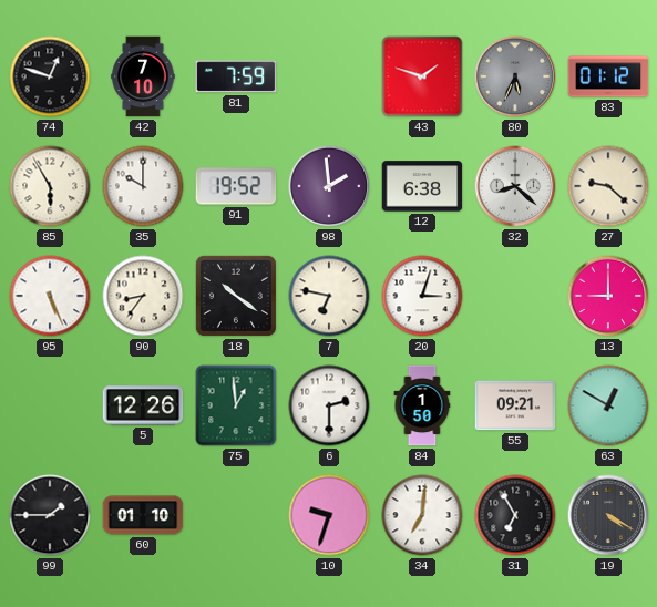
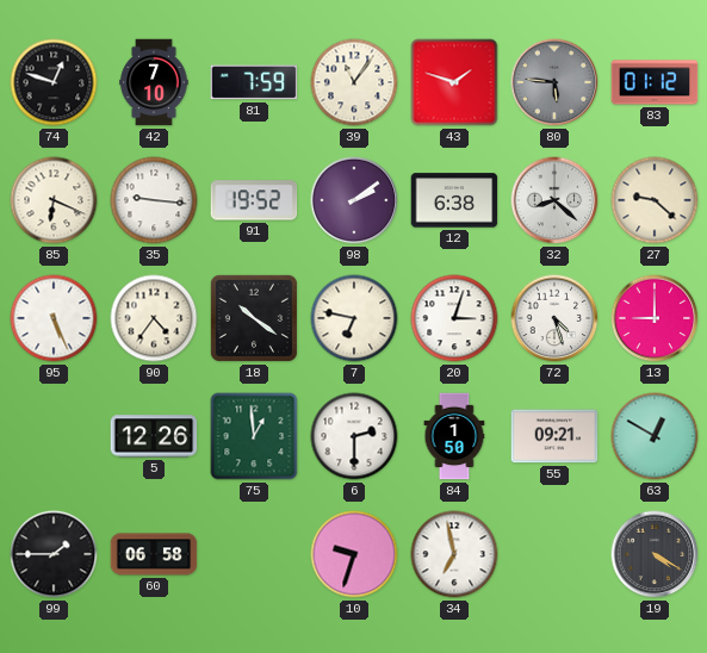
39: none -> 11:06
80: 5:34 -> 5:46
85: 5:55 -> 6:19
35: 10:00 -> 9:16
98: 1:59 -> 2:09
90: 8:36 -> 4:36
72: none -> 4:27
60: 01:10 -> 06:58
34: 7:01 -> 6:58
31: 6:55 -> none
